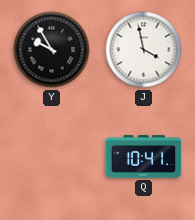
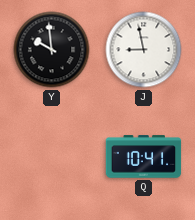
Y: 9:55 -> 9:59
J: 3:58 -> 8:58
